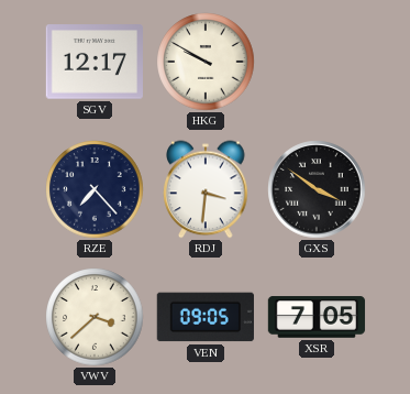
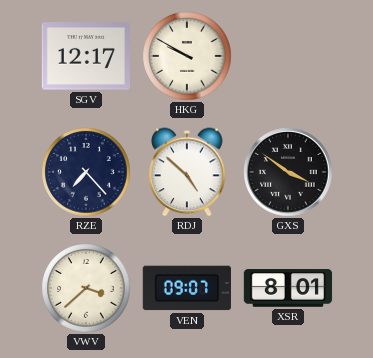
RDJ: 3:31 -> 4:52
VEN: 09:05 -> 09:07
XSR: 7:05 -> 8:01
